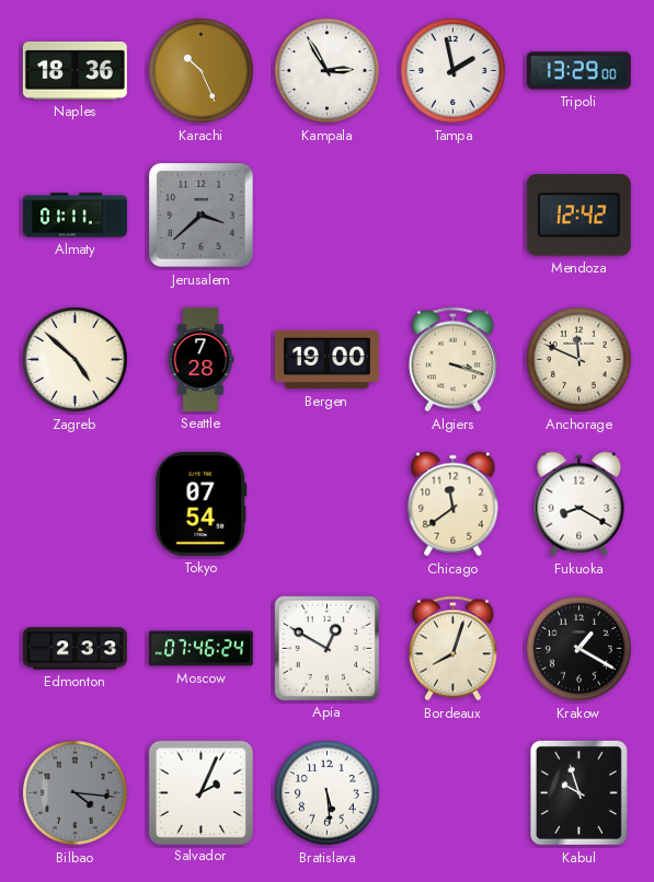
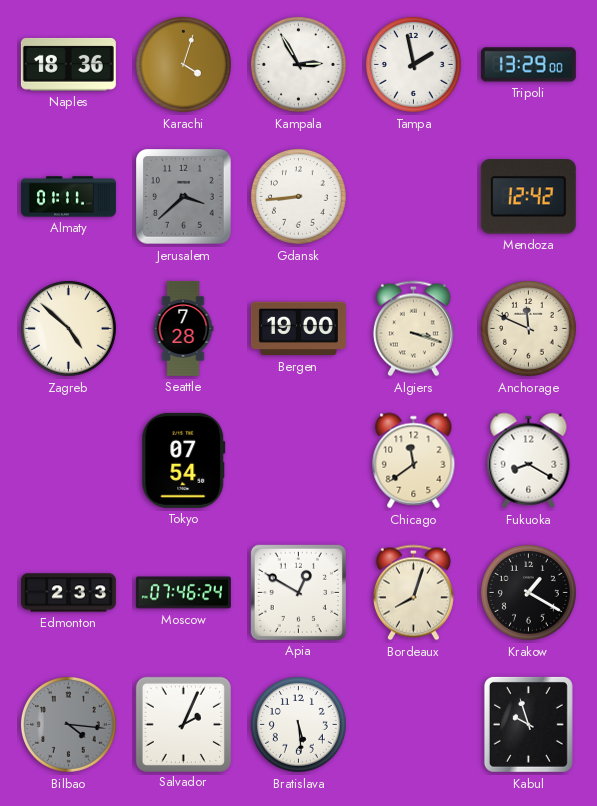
Karachi: 10:26 -> 4:03
Gdansk: none -> 8:44
